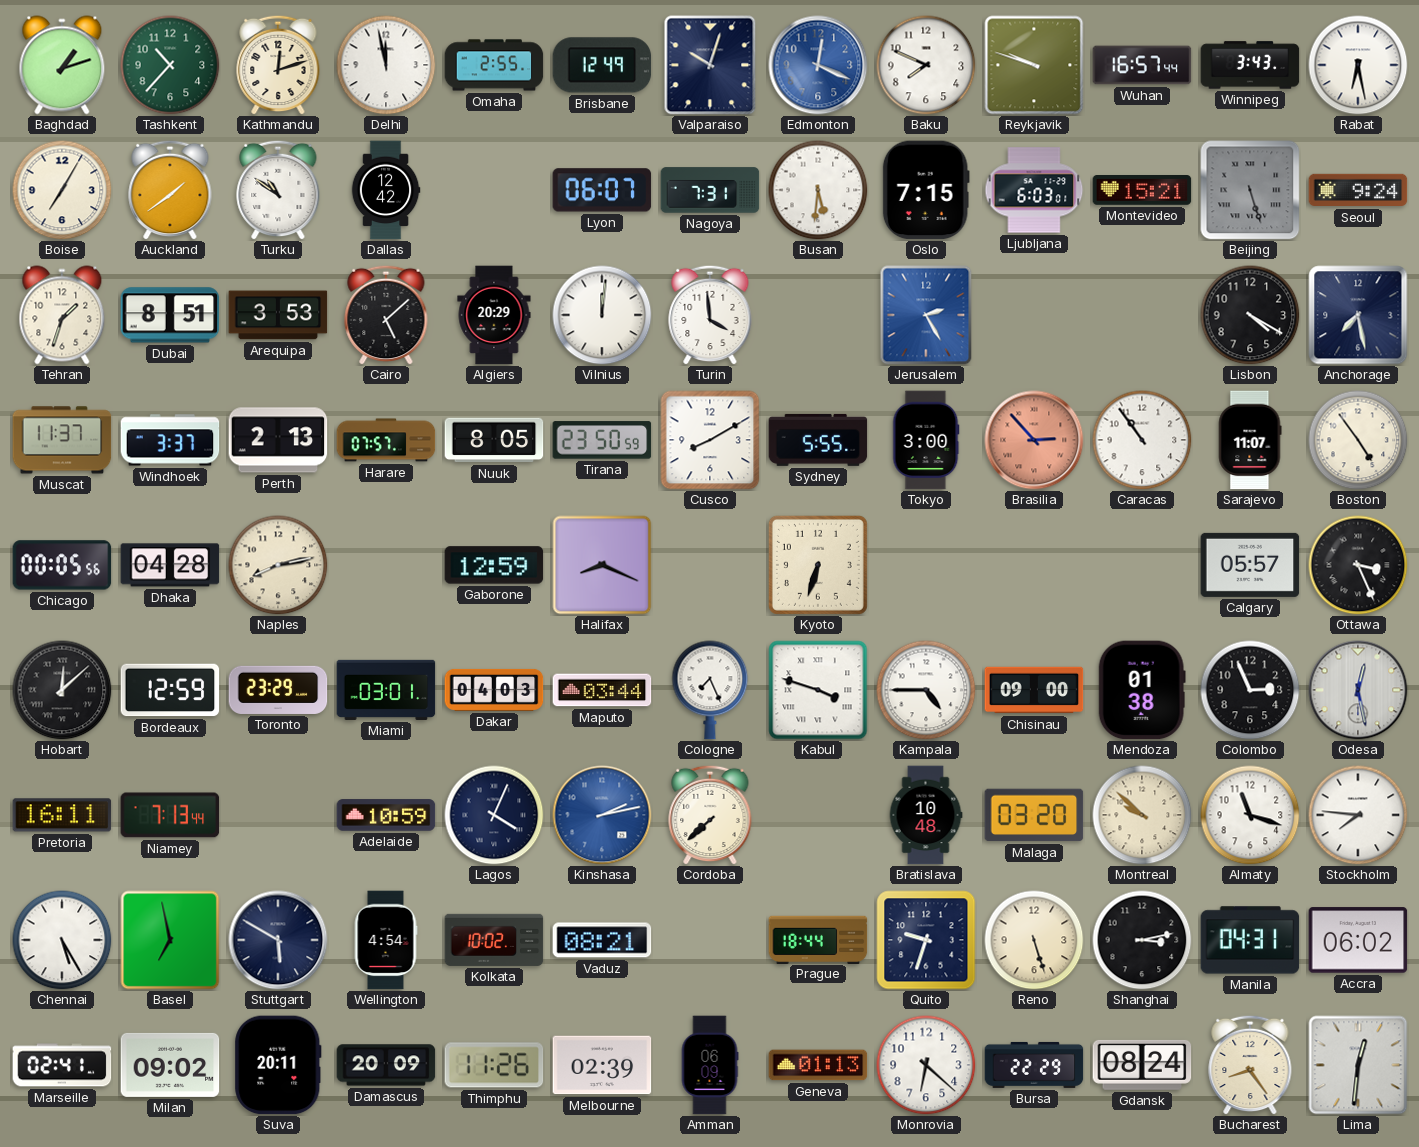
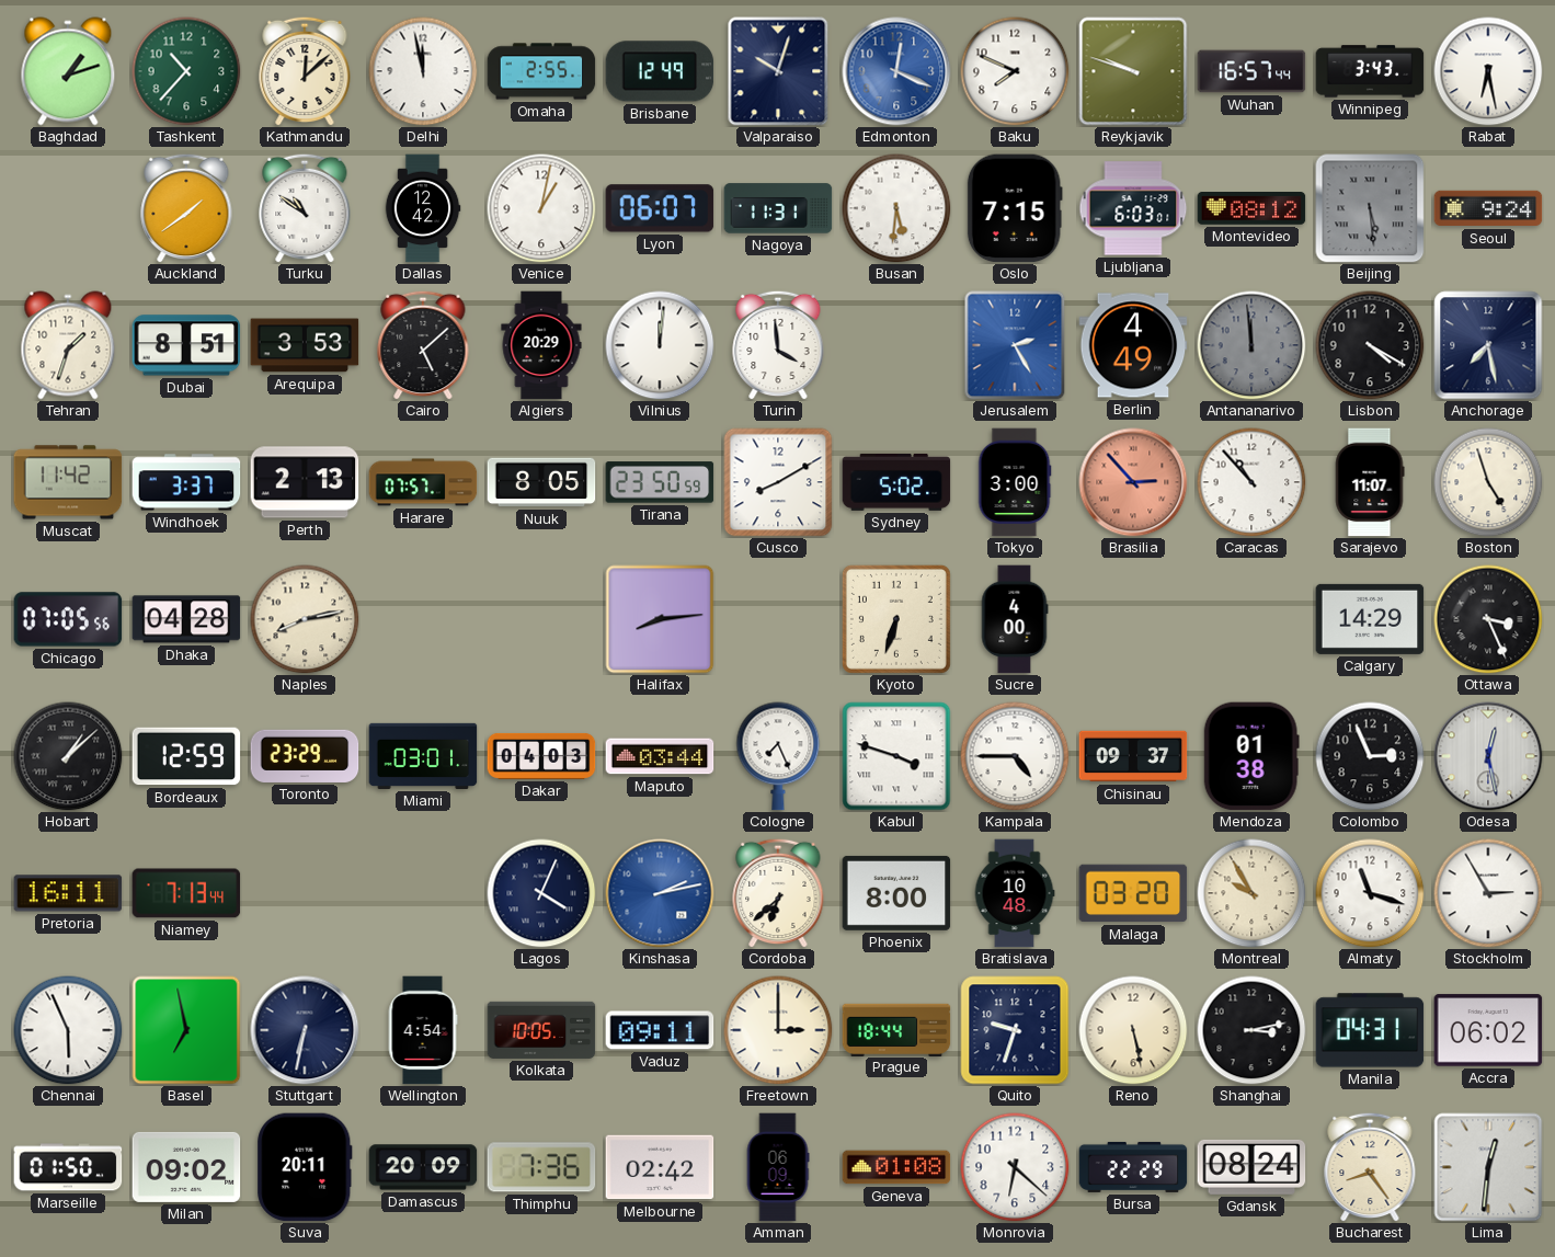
Kathmandu: 12:12 -> 12:08
Boise: 7:05 -> none
Venice: none -> 1:02
Nagoya: 7:31 -> 11:31
Montevideo: 15:21 -> 08:12
Beijing: 5:27 -> 5:29
Berlin: none -> 4:49
Antananarivo: none -> 11:59
Muscat: 11:37 -> 11:42
Sydney: 5:55 -> 5:02
Caracas: 10:54 -> 10:53
Boston: 4:54 -> 4:57
Chicago: 00:05 -> 07:05
Gaborone: 12:59 -> none
Halifax: 8:19 -> 8:14
Sucre: none -> 4:00
Calgary: 05:57 -> 14:29
Hobart: 12:08 -> 1:08
Chisinau: 09:00 -> 09:37
Adelaide: 10:59 -> none
Cordoba: 7:38 -> 6:38
Phoenix: none -> 8:00
Montreal: 9:52 -> 9:55
Stockholm: 7:46 -> 2:55
Chennai: 5:25 -> 5:56
Stuttgart: 5:50 -> 6:32
Kolkata: 10:02 -> 10:05
Vaduz: 08:21 -> 09:11
Freetown: none -> 3:00
Reno: 5:27 -> 5:28
Marseille: 02:41 -> 01:50
Thimphu: 11:26 -> 7:36
Melbourne: 02:39 -> 02:42
Geneva: 01:13 -> 01:08
